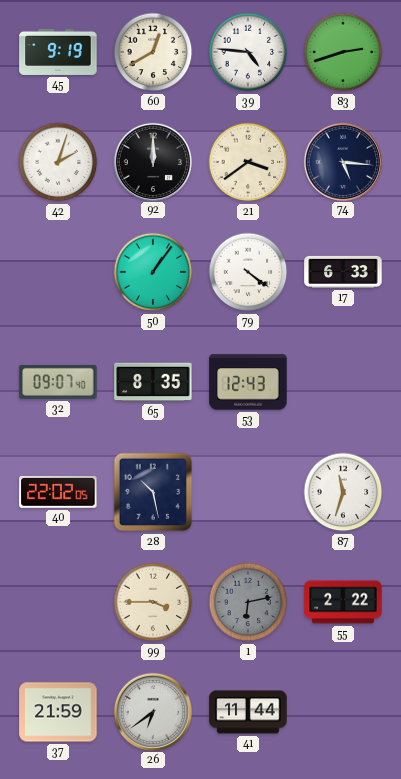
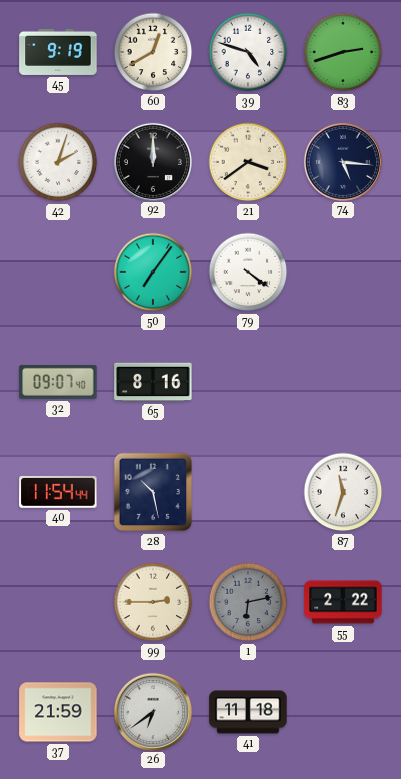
39: 4:46 -> 4:48
50: 1:06 -> 7:06
17: 6:33 -> none
65: 8:35 -> 8:16
53: 12:43 -> none
40: 22:02 -> 11:54
99: 3:45 -> 2:45
41: 11:44 -> 11:18
